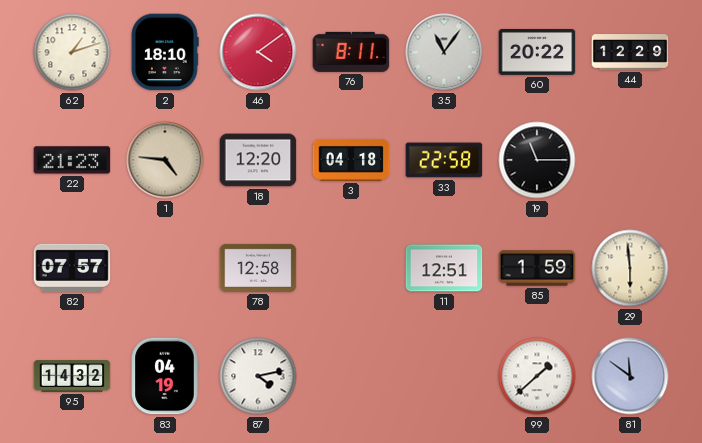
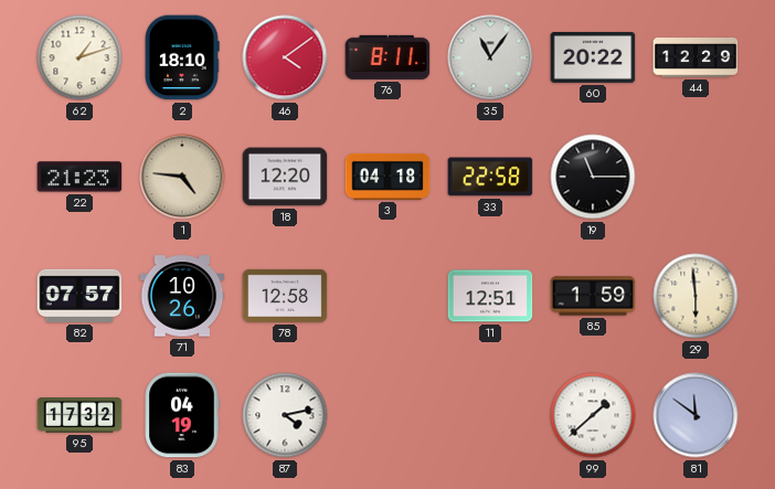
71: none -> 10:26
95: 14:32 -> 17:32
